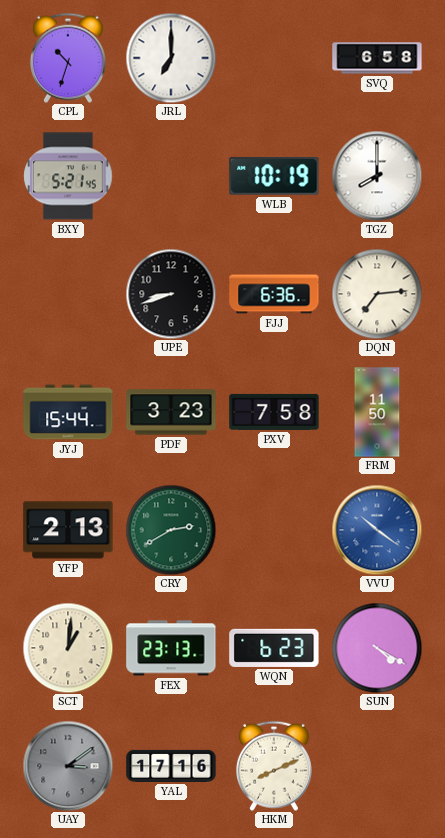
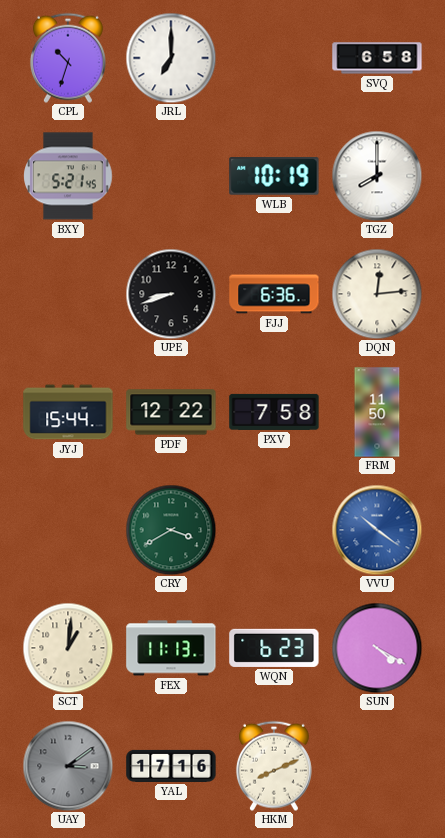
DQN: 7:14 -> 12:14
PDF: 3:23 -> 12:22
YFP: 2:13 -> none
CRY: 2:40 -> 3:40
FEX: 23:13 -> 11:13
